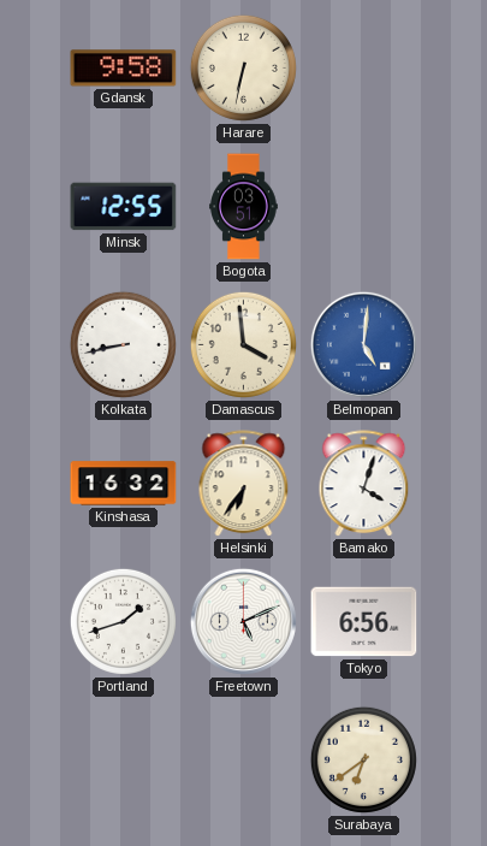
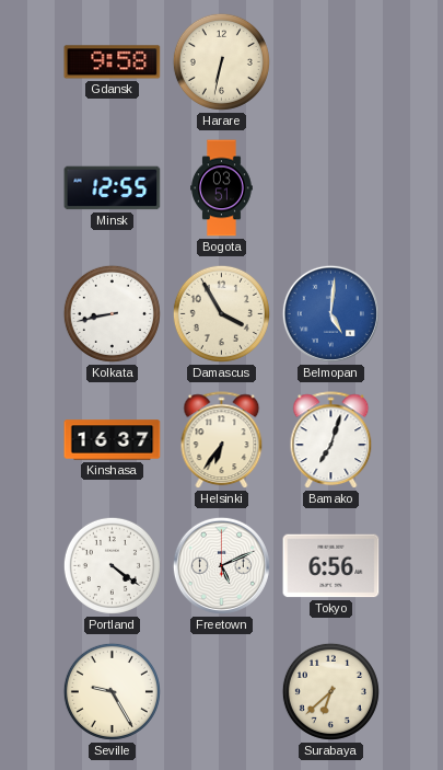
Damascus: 3:59 -> 3:55
Kinshasa: 16:32 -> 16:37
Bamako: 4:03 -> 7:03
Portland: 1:42 -> 4:21
Seville: none -> 9:25
Surabaya: 6:39 -> 6:38
